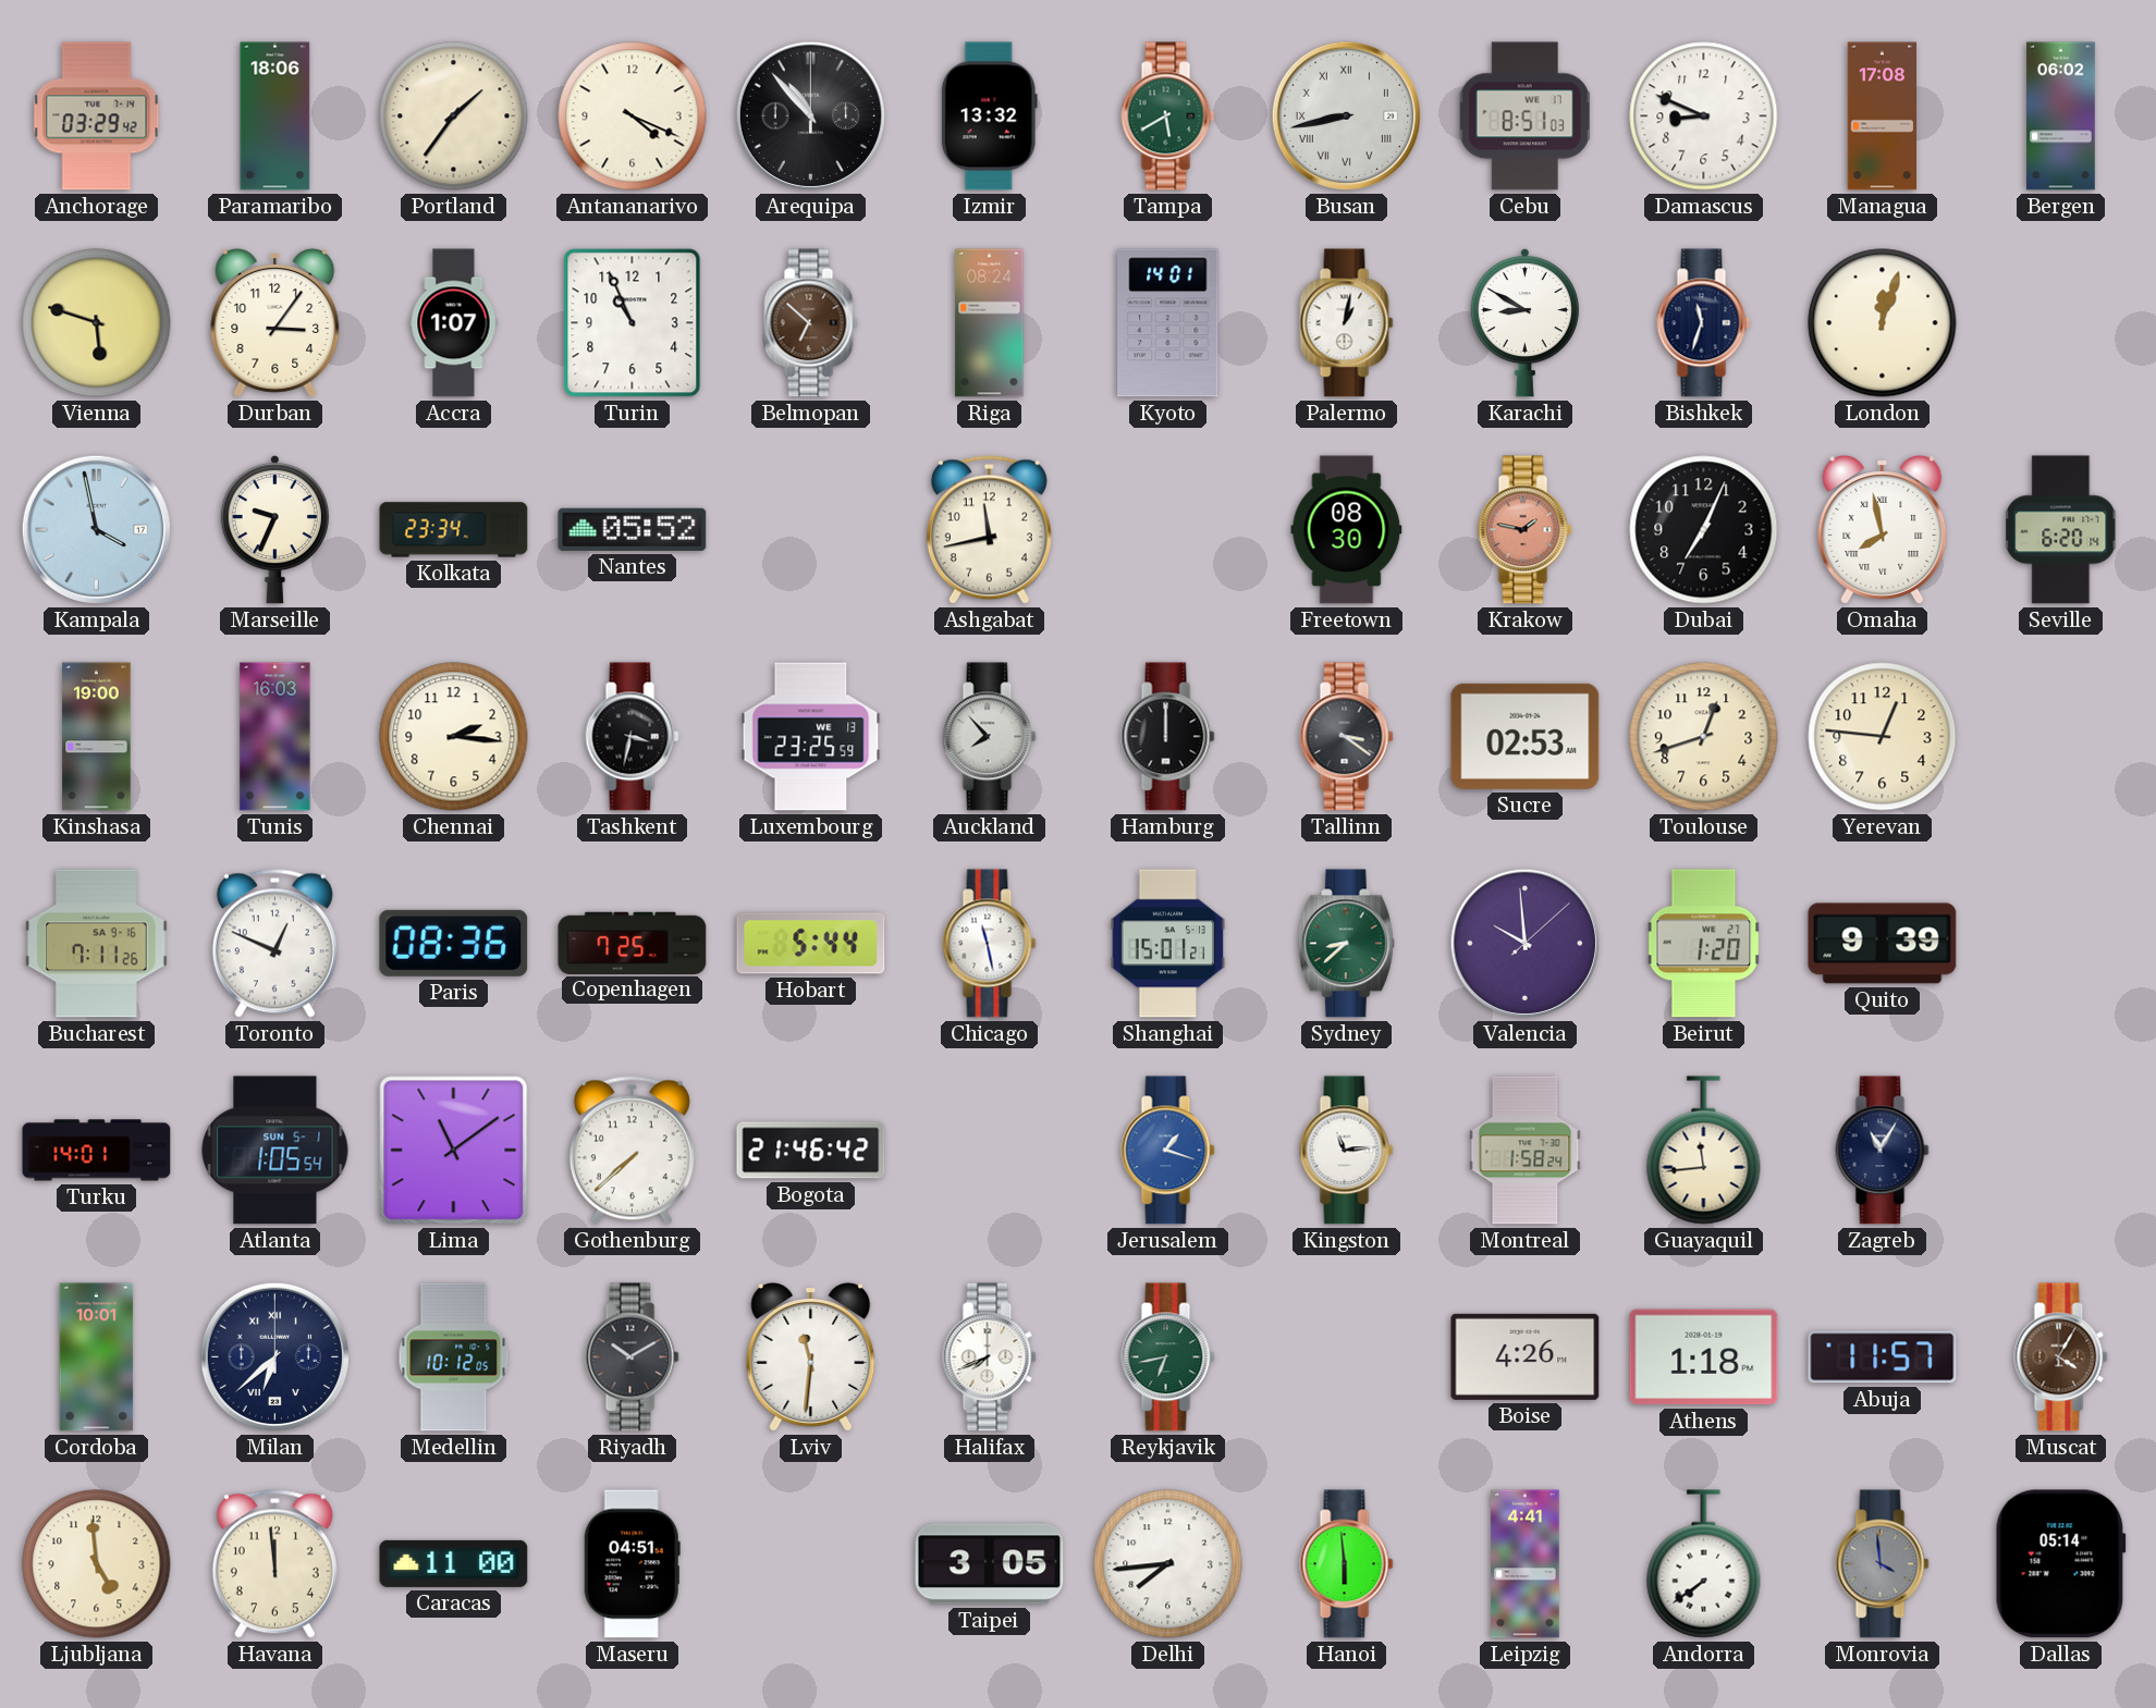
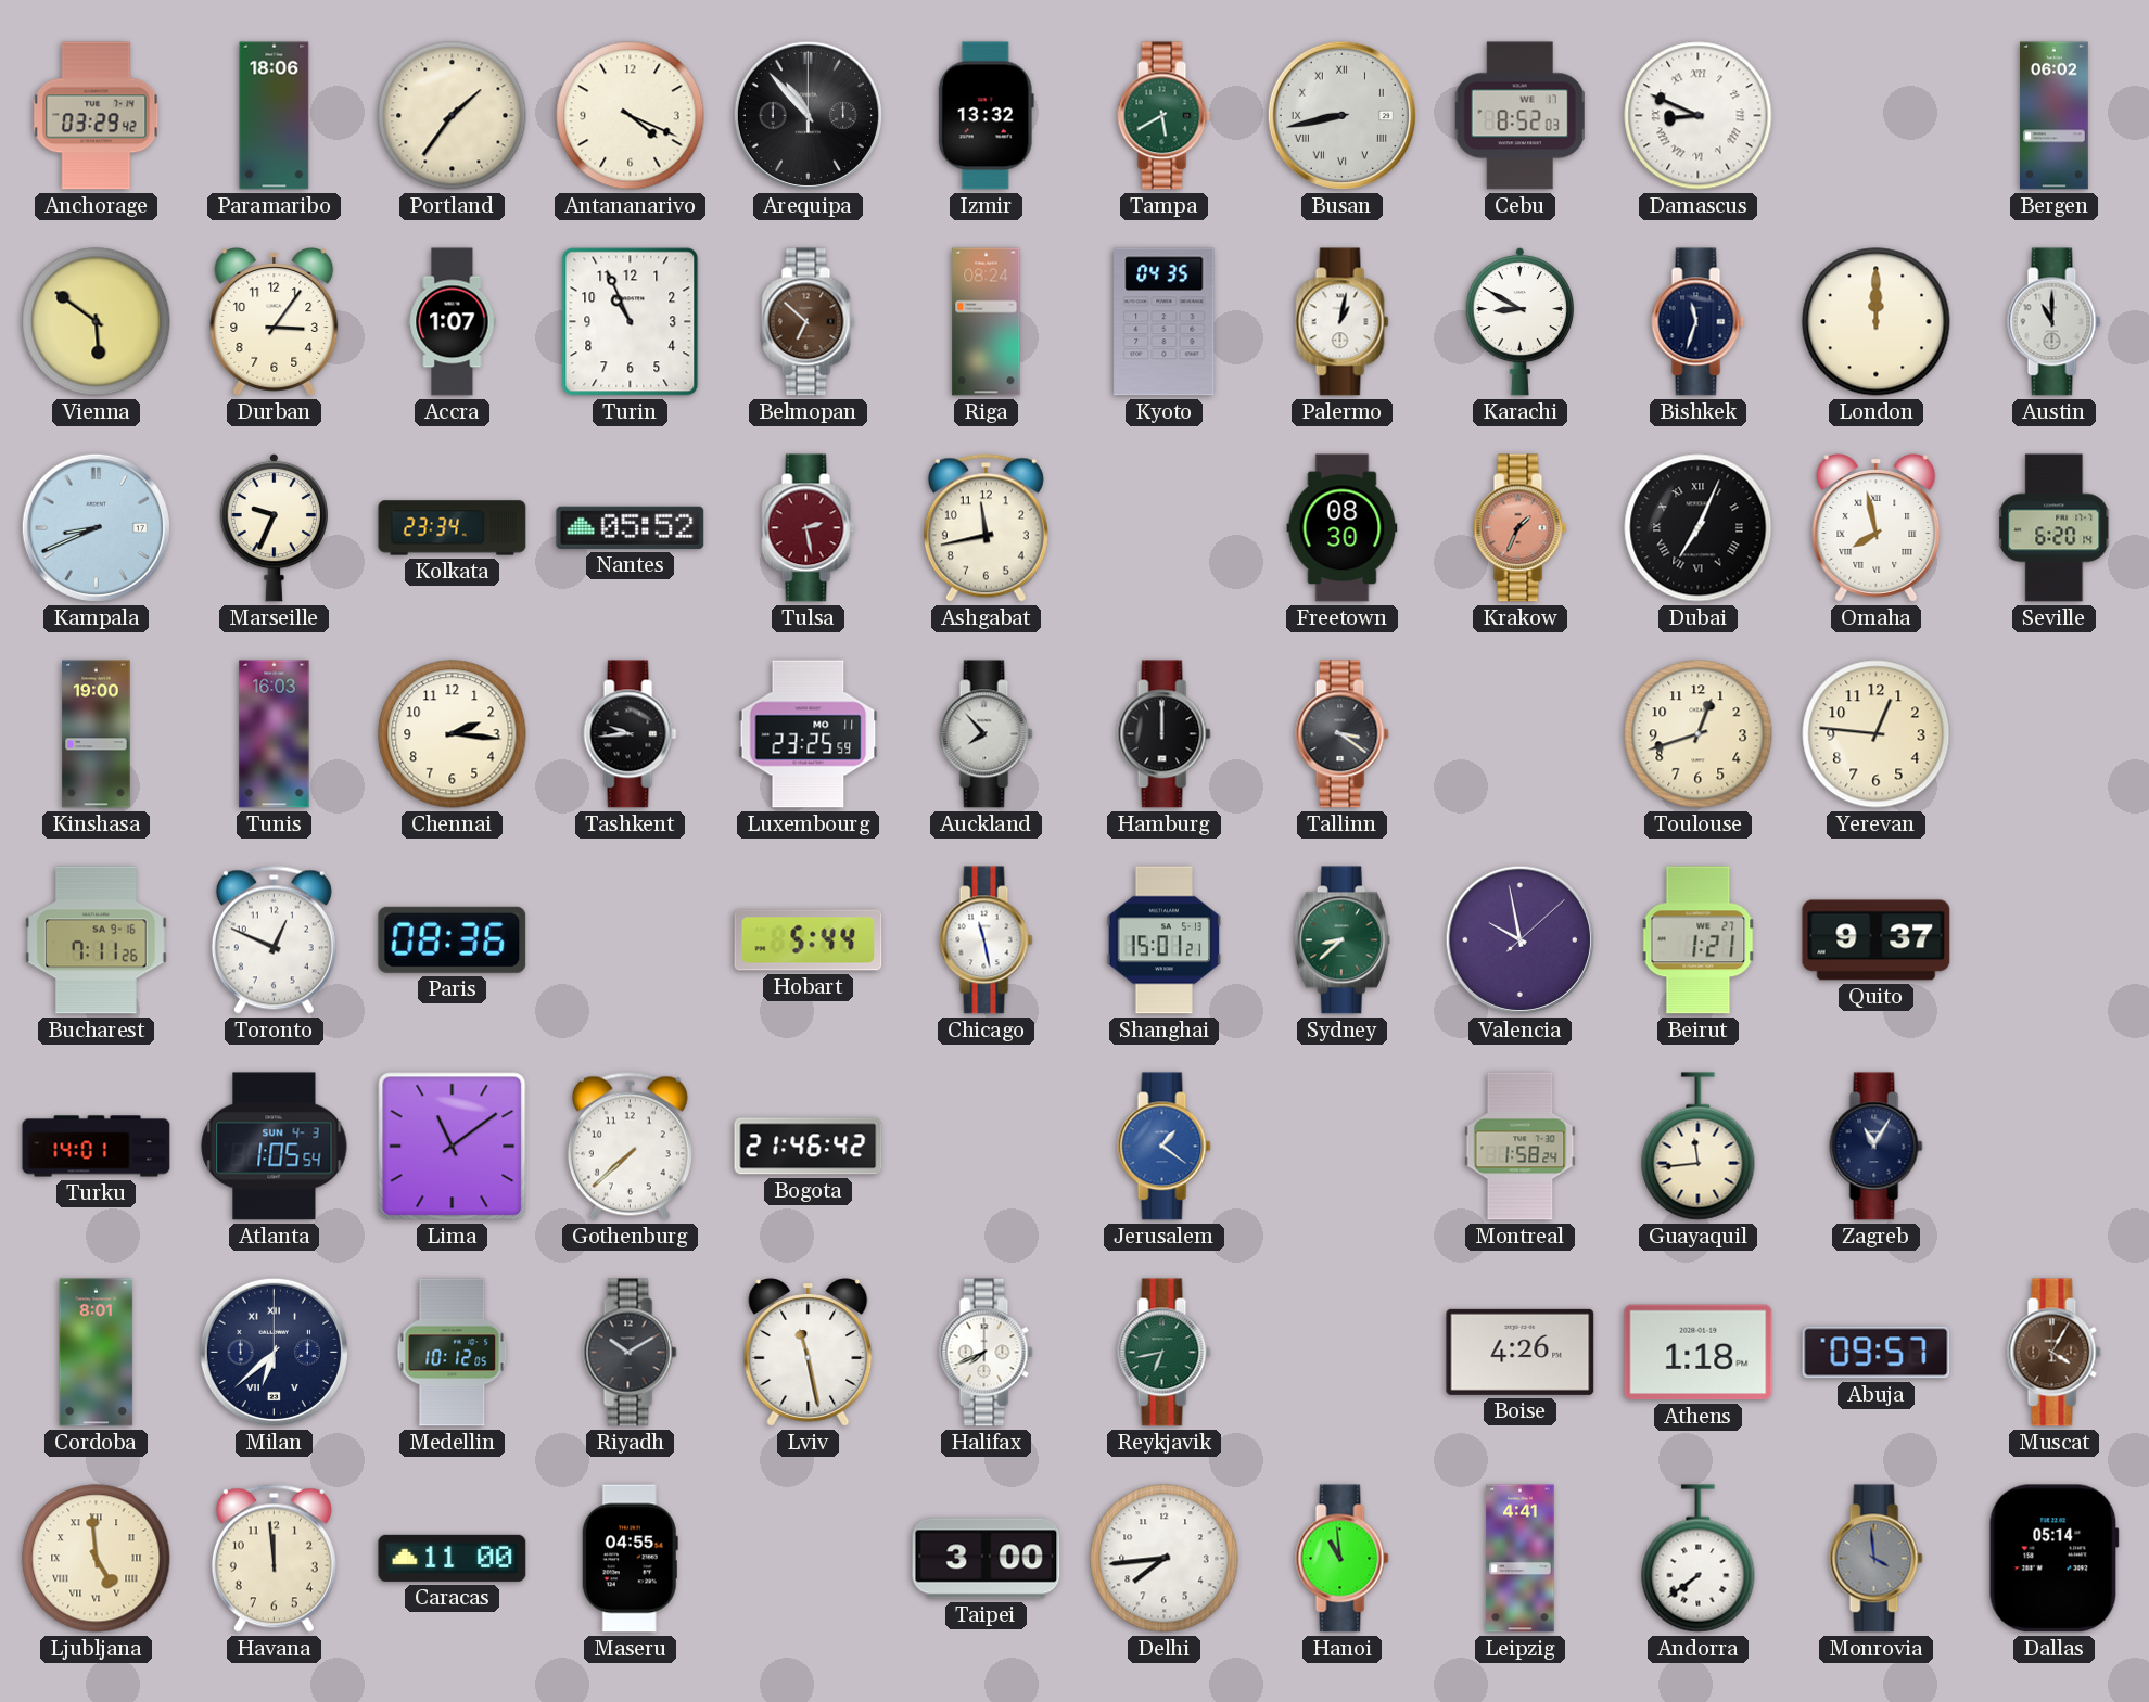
Cebu: 8:51 -> 8:52
Damascus numerals: Arabic -> Roman
Managua: 17:08 -> none
Vienna: 5:48 -> 5:51
Kyoto: 14:01 -> 04:35
London: 12:03 -> 12:00
Austin: none -> 11:00
Kampala: 3:58 -> 8:41
Tulsa: none -> 2:28
Krakow: 1:47 -> 1:34
Dubai numerals: Arabic -> Roman
Tashkent: 3:32 -> 9:44
Luxembourg date: WE 13 -> MO 11
Sucre: 02:53 -> none
Copenhagen: 7:25 -> none
Valencia: 9:59 -> 9:58
Beirut: 1:20 -> 1:21
Quito: 9:39 -> 9:37
Atlanta date: SUN 5-1 -> SUN 4-3
Jerusalem: 1:18 -> 1:21
Kingston: 11:14 -> none
Cordoba: 10:01 -> 8:01
Lviv: 11:31 -> 11:28
Abuja: 11:57 -> 09:57
Ljubljana numerals: Arabic -> Roman
Maseru: 04:51 -> 04:55
Taipei: 3:05 -> 3:00
Hanoi: 5:59 -> 10:59
